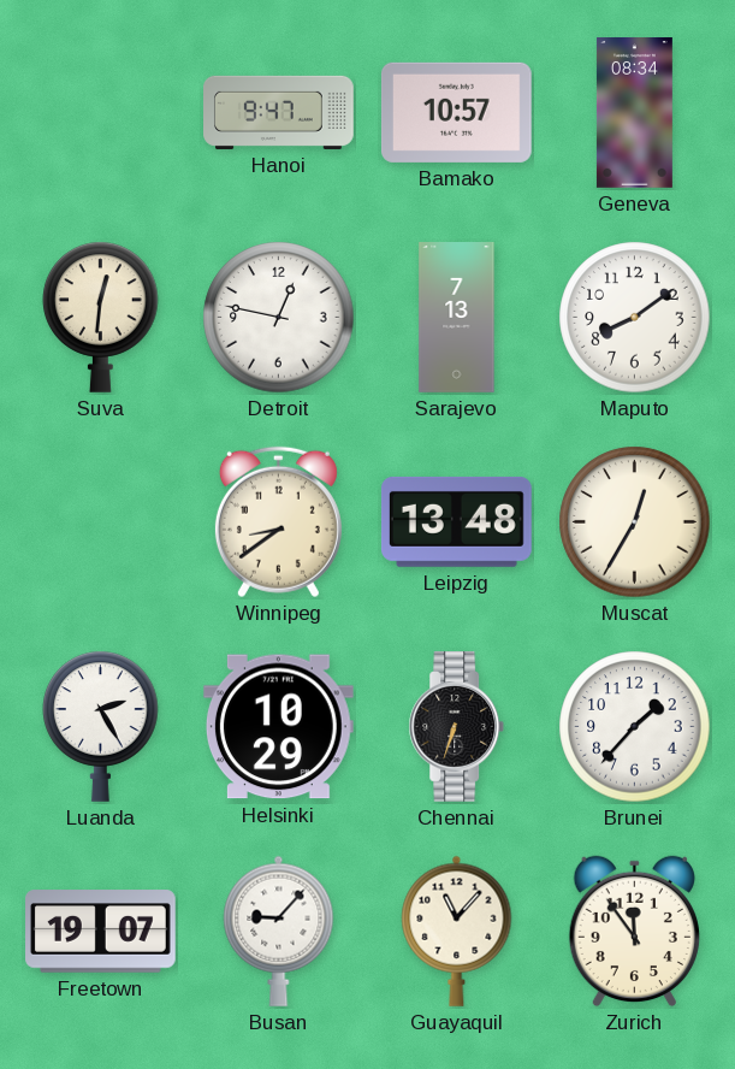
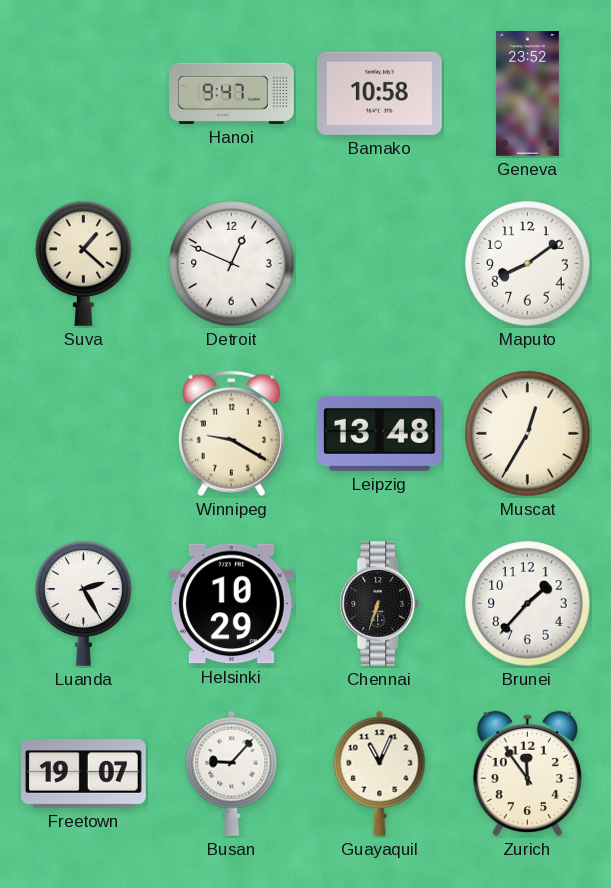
Bamako: 10:57 -> 10:58
Geneva: 08:34 -> 23:52
Suva: 12:31 -> 1:22
Detroit: 12:47 -> 12:49
Sarajevo: 7:13 -> none
Winnipeg: 8:39 -> 9:20
Guayaquil: 11:07 -> 11:04
